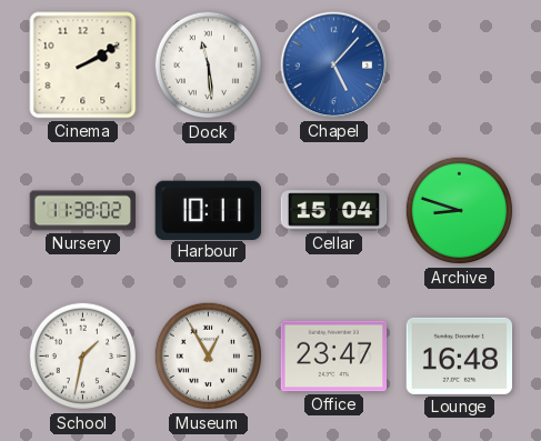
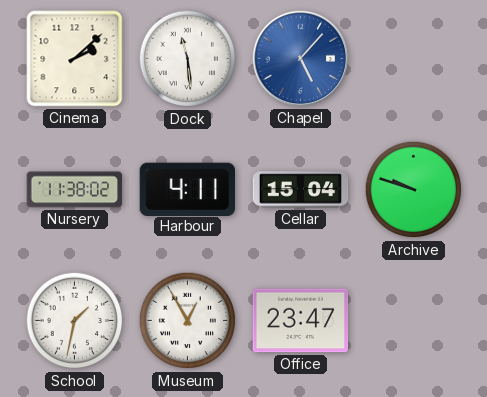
Cinema: 2:10 -> 2:08
Harbour: 10:11 -> 4:11
Archive: 8:48 -> 9:48
Lounge: 16:48 -> none
